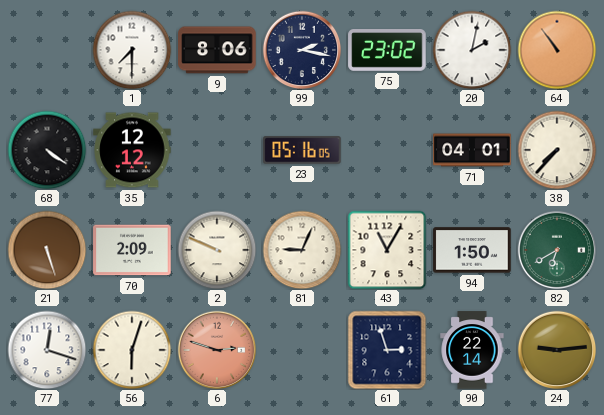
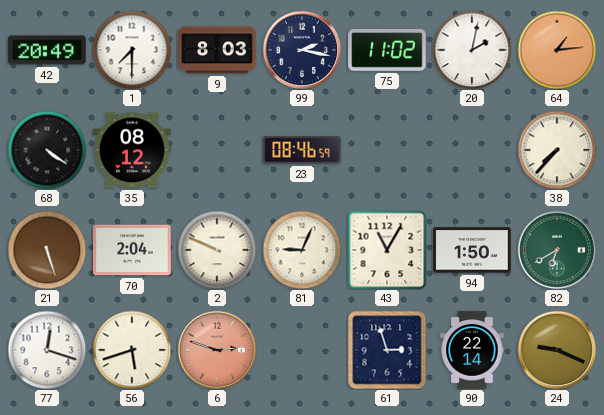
42: none -> 20:49
9: 8:06 -> 8:03
75: 23:02 -> 11:02
64: 10:54 -> 1:14
35: 12:12 -> 08:12
23: 05:16 -> 08:46
71: 04:01 -> none
70: 2:09 -> 2:04
56: 6:03 -> 5:42
24: 9:14 -> 9:19
